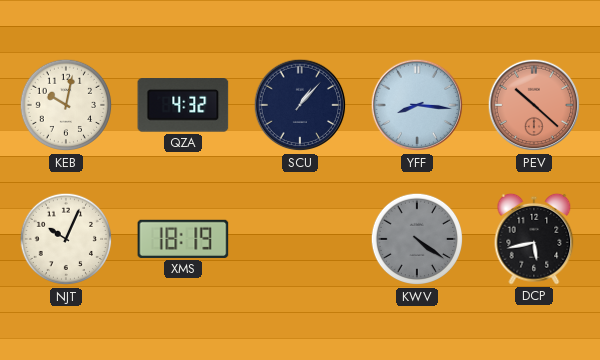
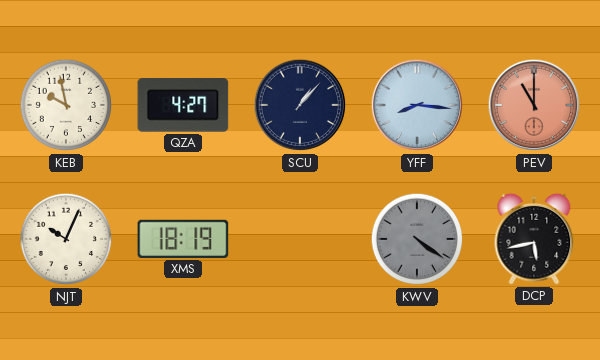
KEB: 10:02 -> 9:58
QZA: 4:32 -> 4:27
PEV: 10:22 -> 11:00
